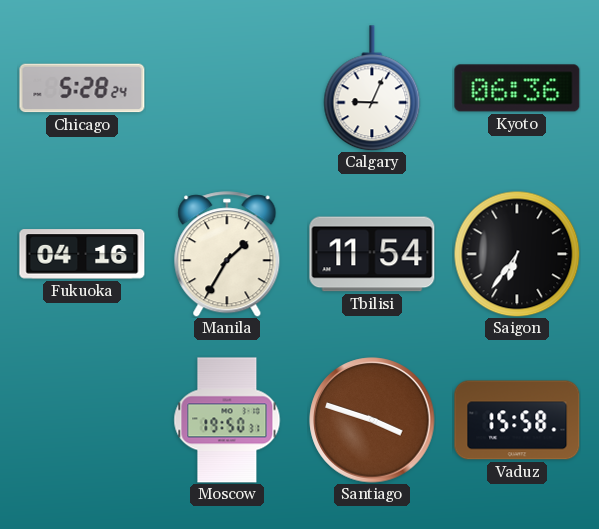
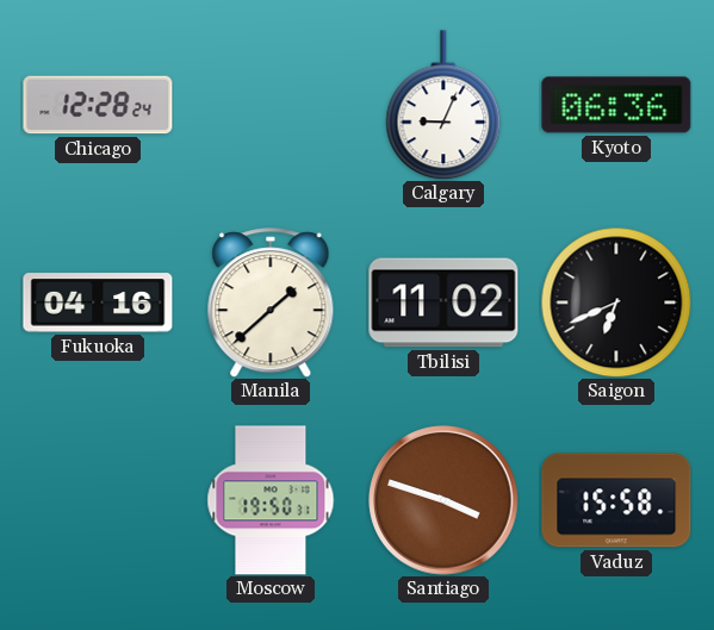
Chicago: 5:28 -> 12:28
Manila: 1:35 -> 1:38
Tbilisi: 11:54 -> 11:02
Saigon: 6:36 -> 6:41
